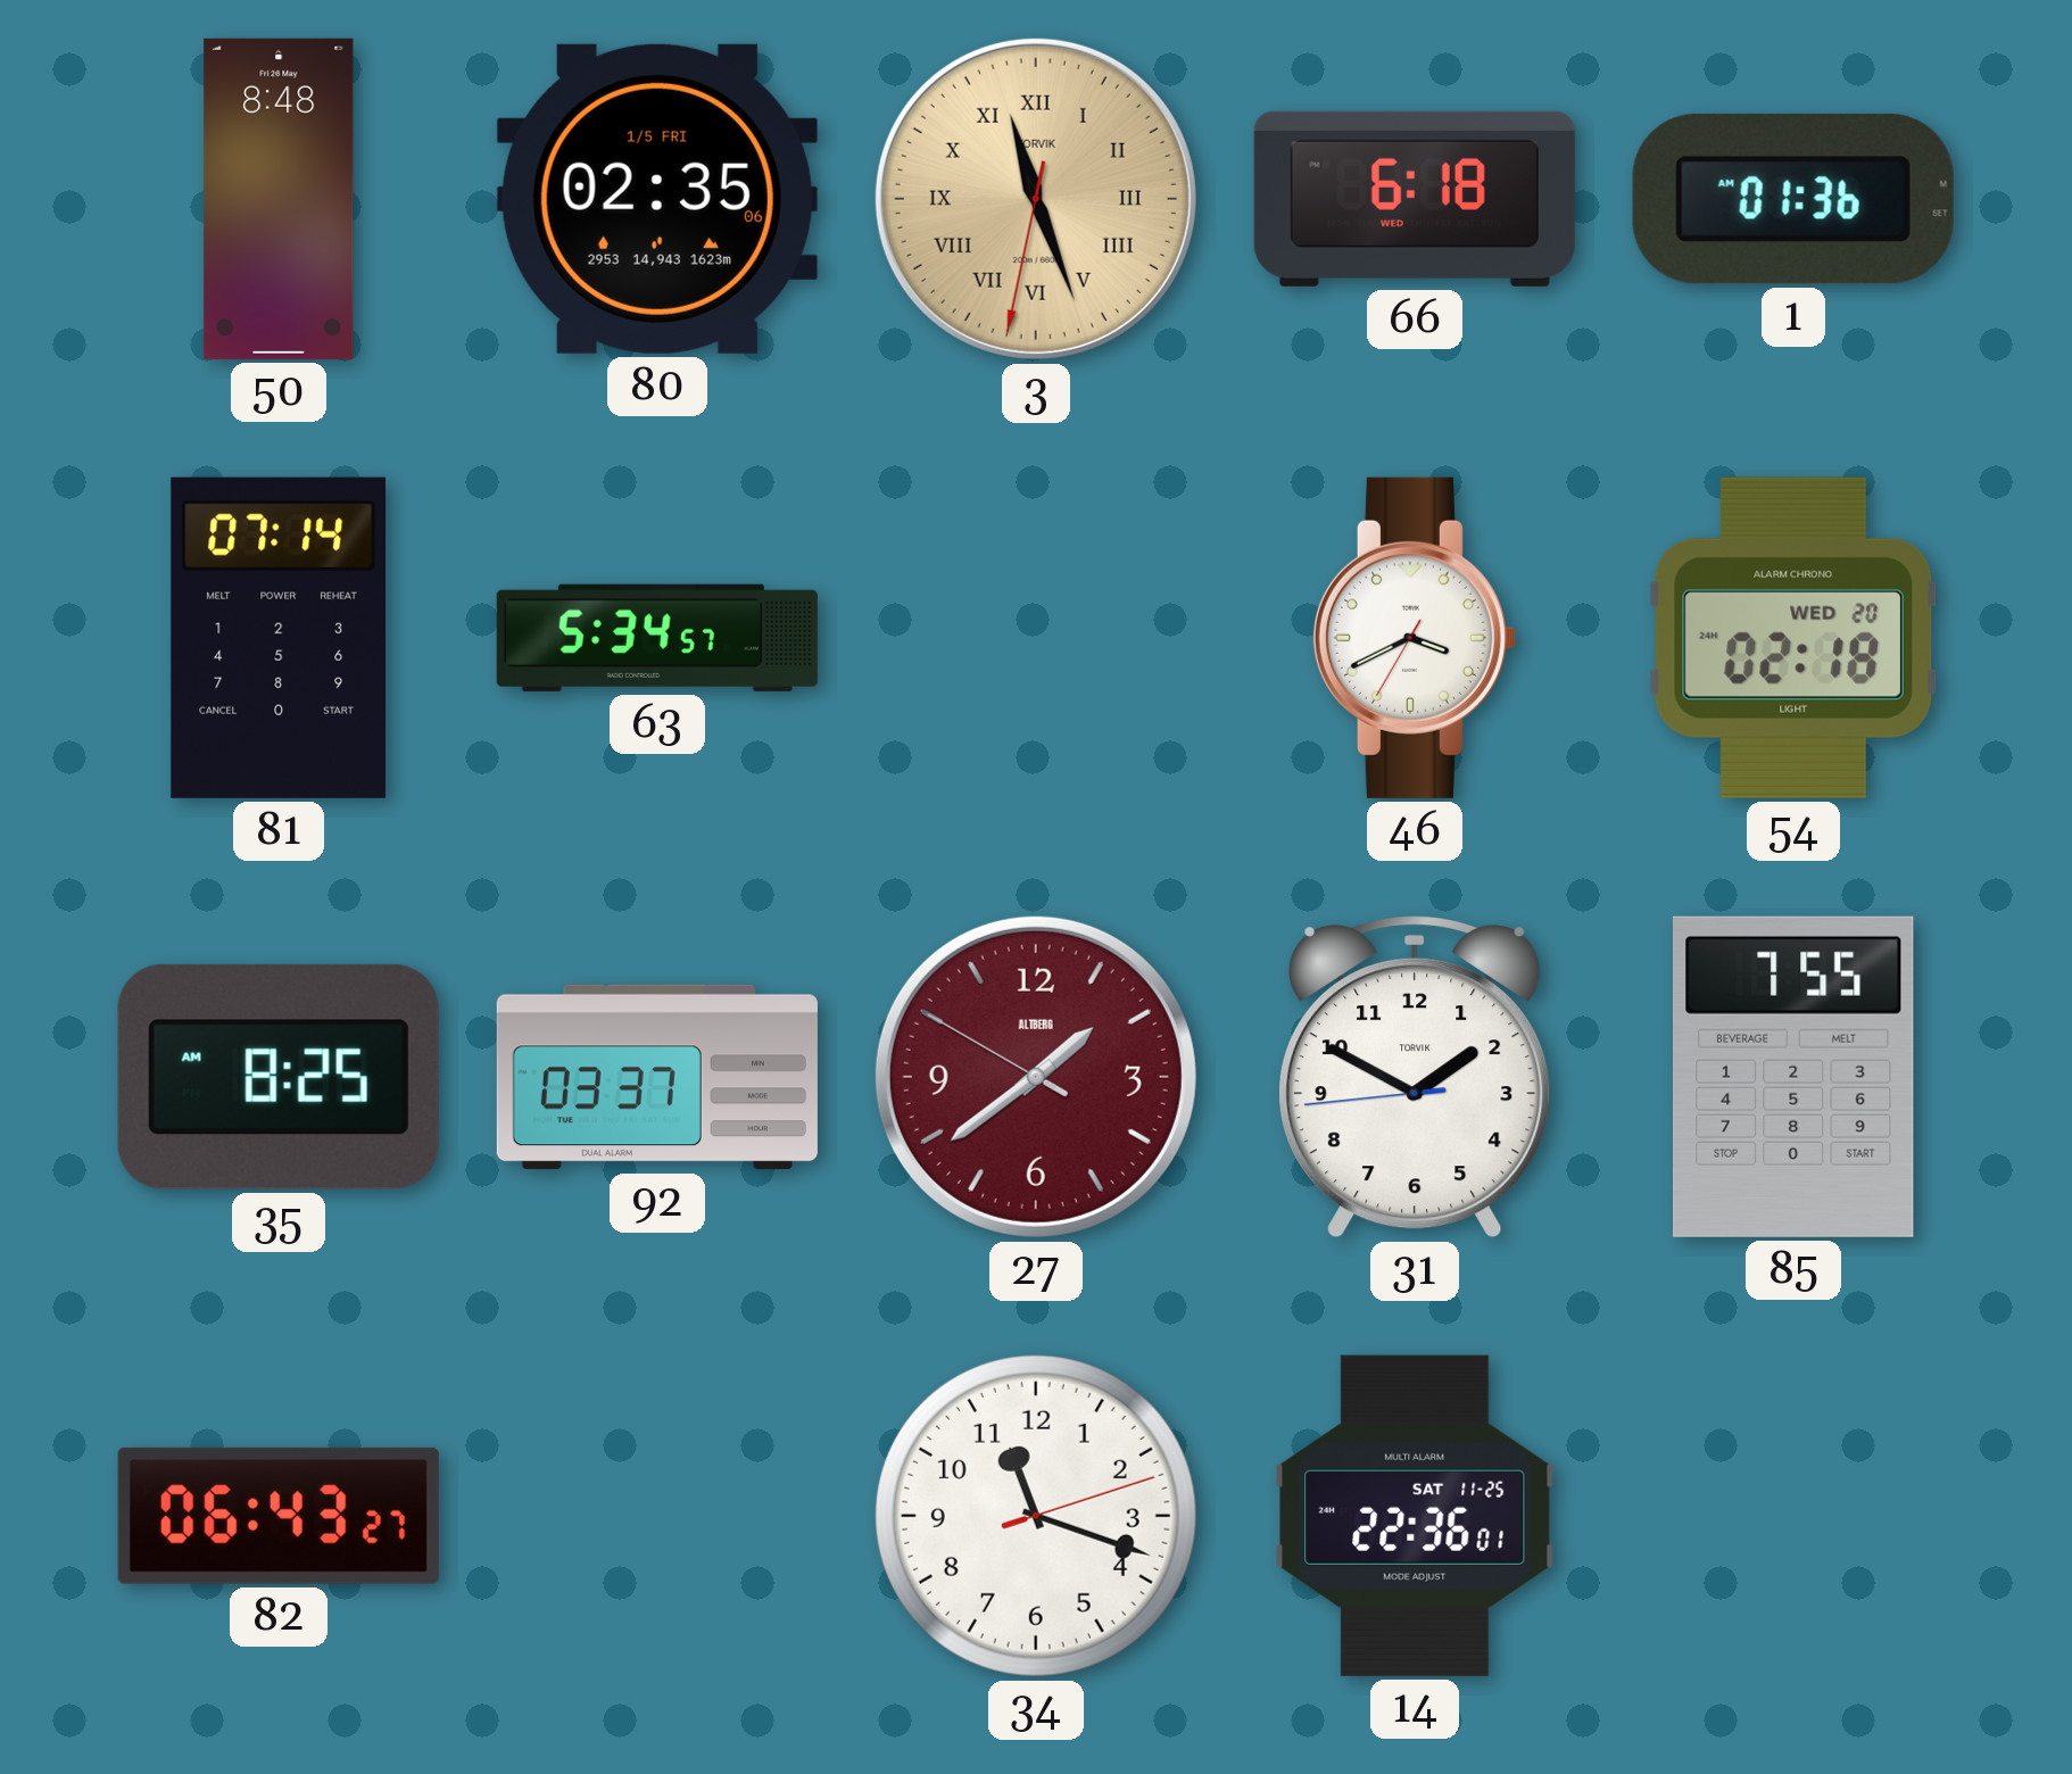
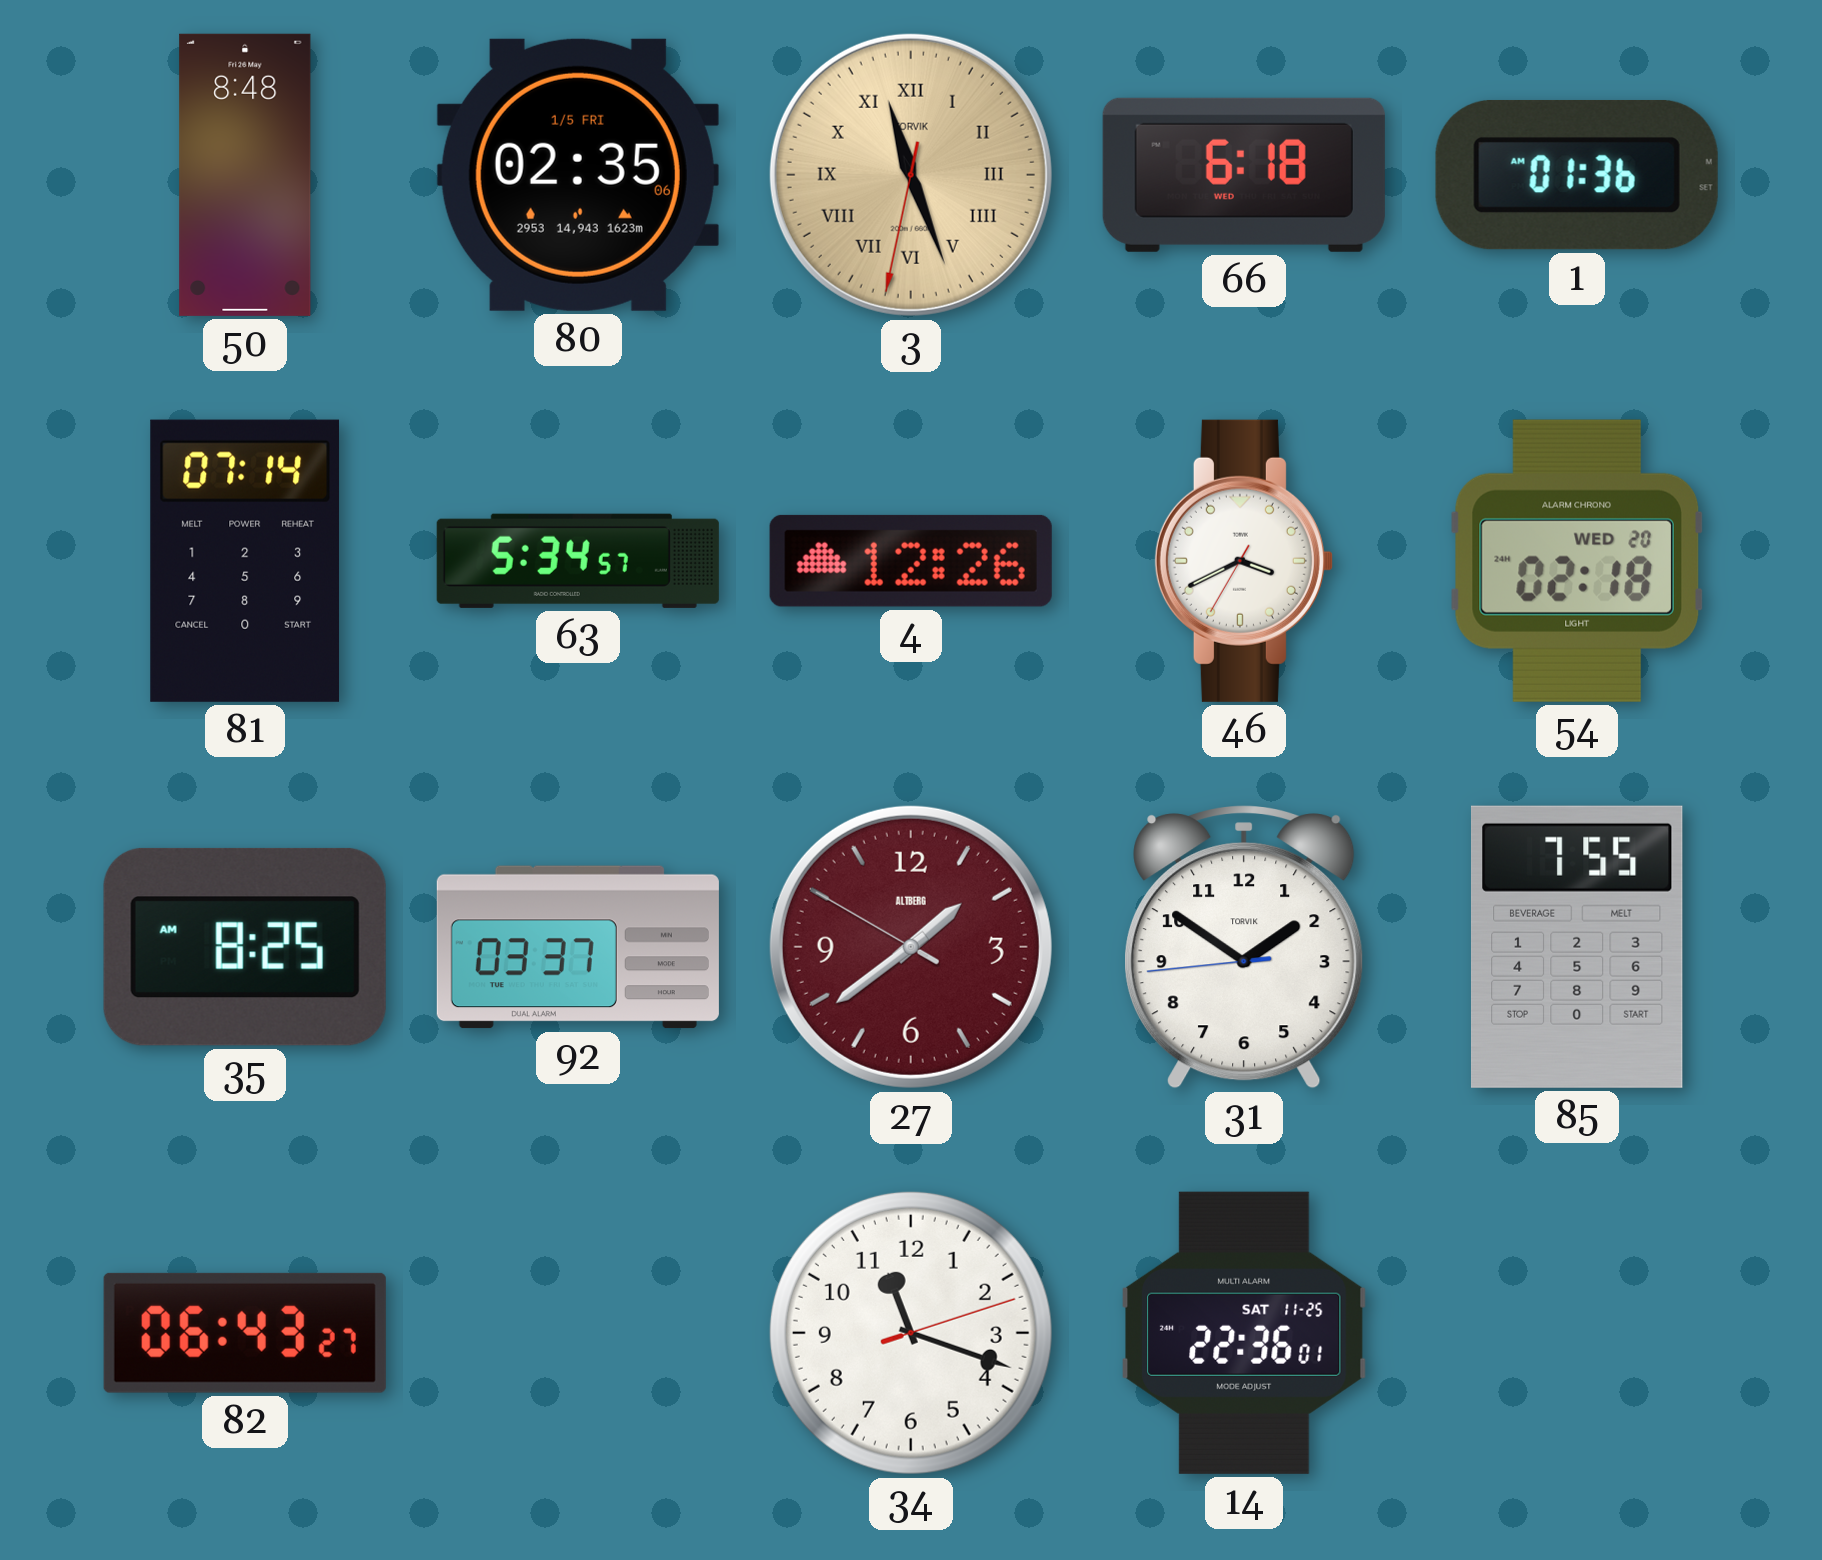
4: none -> 12:26
31: 1:49 -> 1:50
